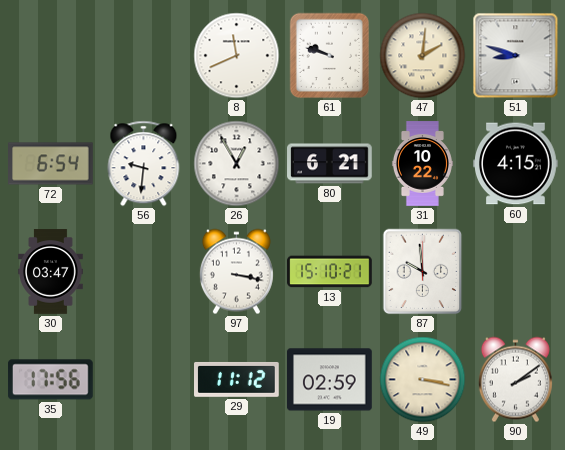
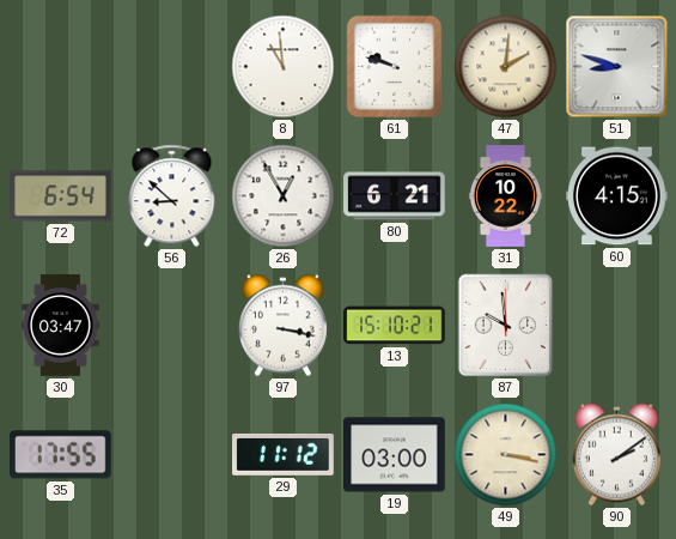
8: 11:41 -> 10:59
56: 9:31 -> 8:52
35: 17:56 -> 17:55
19: 02:59 -> 03:00
